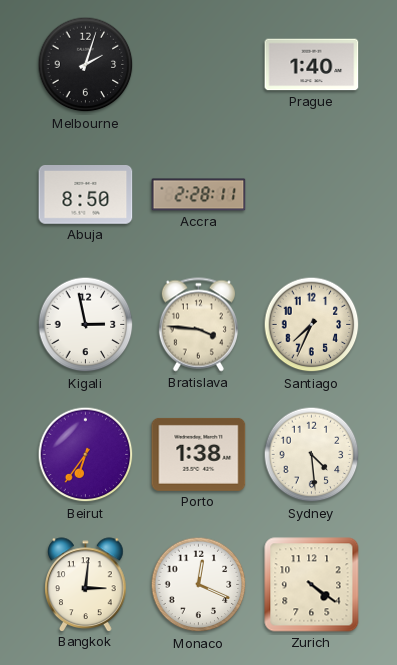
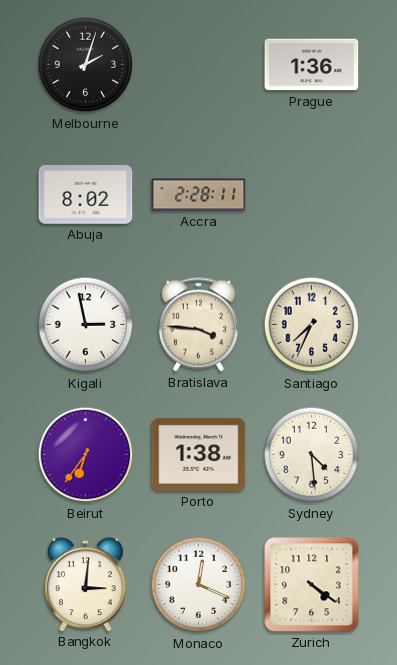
Prague: 1:40 -> 1:36
Abuja: 8:50 -> 8:02
